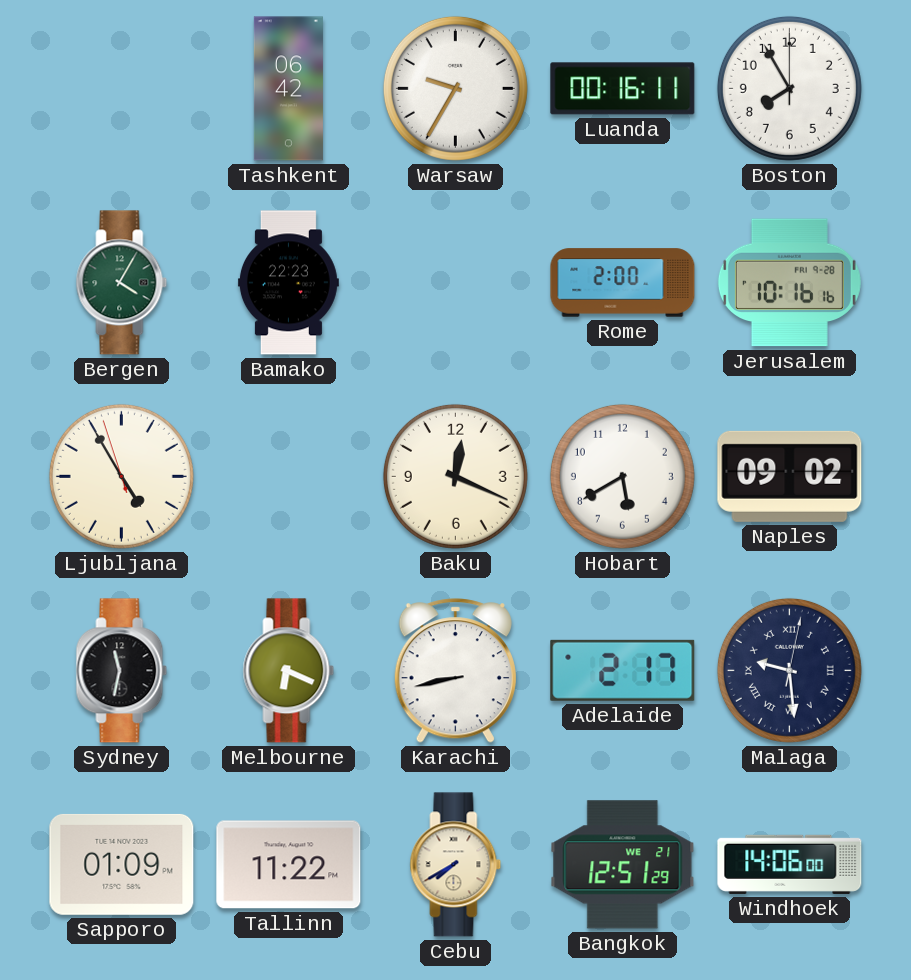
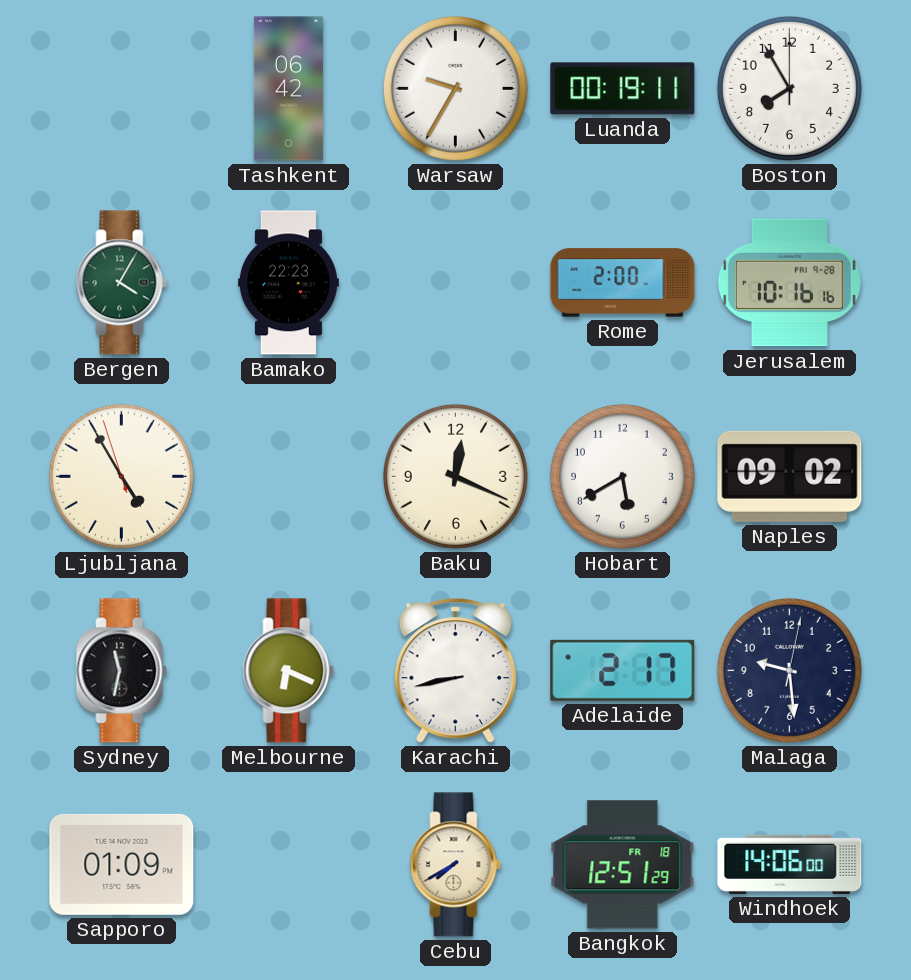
Luanda: 00:16 -> 00:19
Malaga numerals: Roman -> Arabic
Tallinn: 11:22 -> none
Bangkok date: WE 21 -> FR 18
